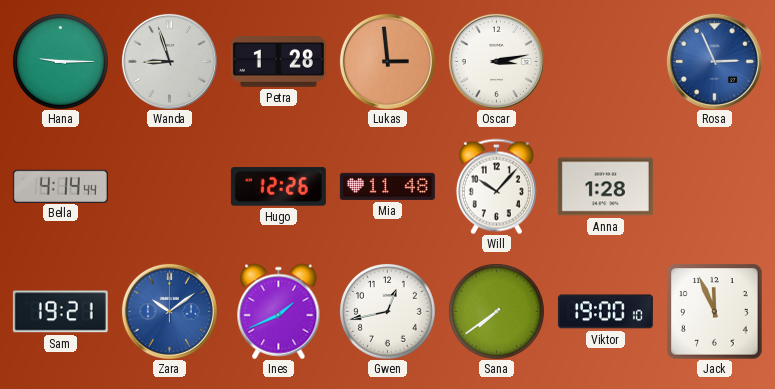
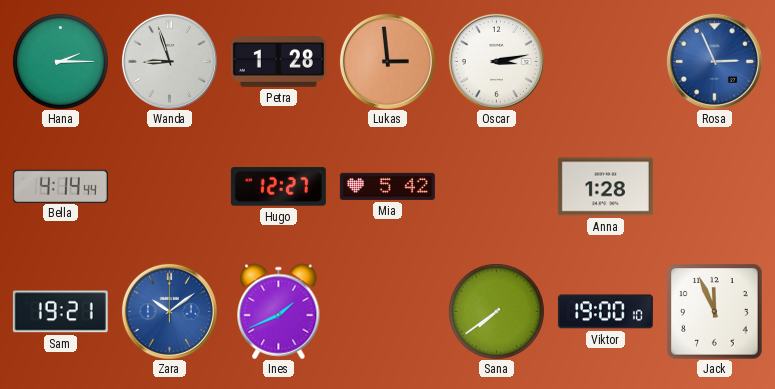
Hana: 9:15 -> 2:15
Hugo: 12:26 -> 12:27
Mia: 11:48 -> 5:42
Will: 10:07 -> none
Gwen: 12:43 -> none
